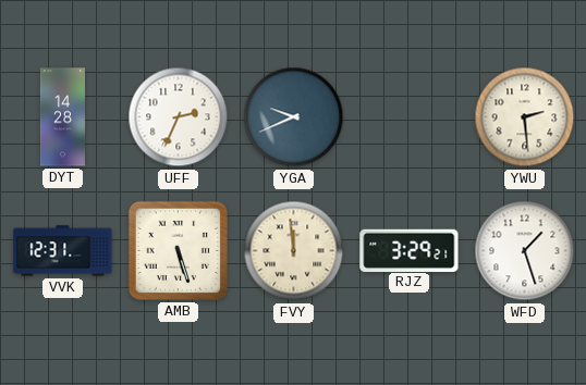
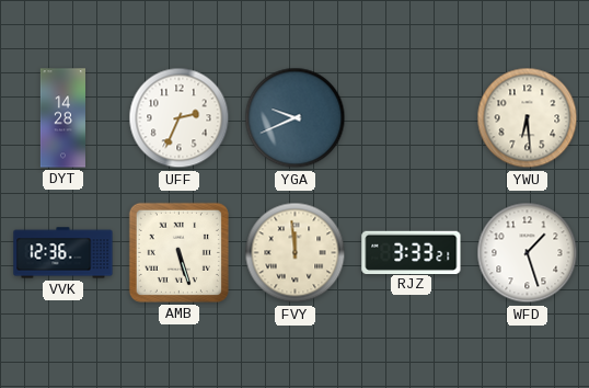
YWU: 2:29 -> 6:29
VVK: 12:31 -> 12:36
RJZ: 3:29 -> 3:33
